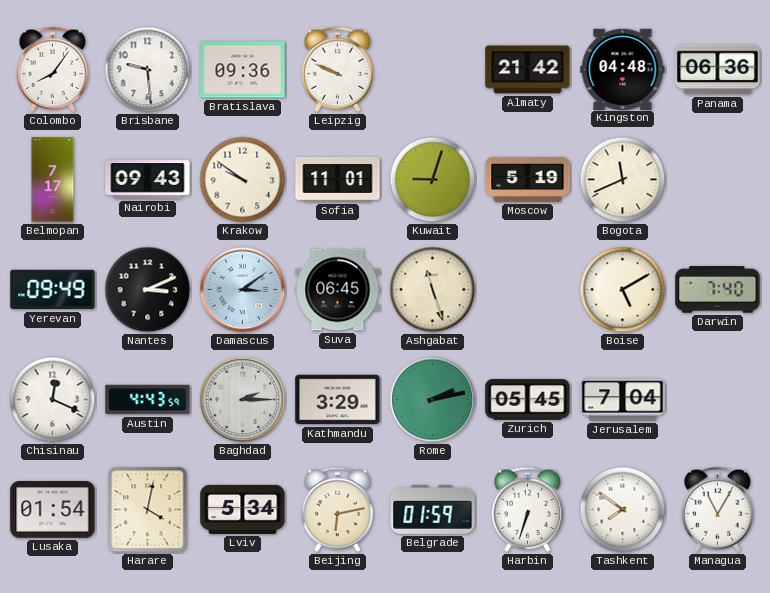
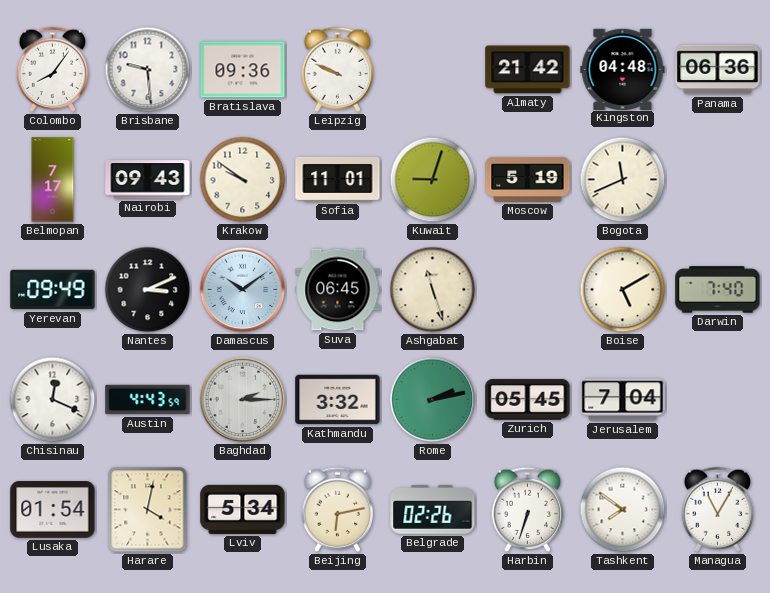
Damascus: 3:09 -> 10:09
Kathmandu: 3:29 -> 3:32
Belgrade: 01:59 -> 02:26
